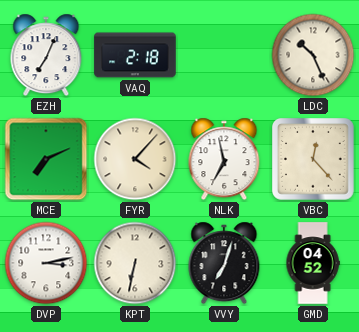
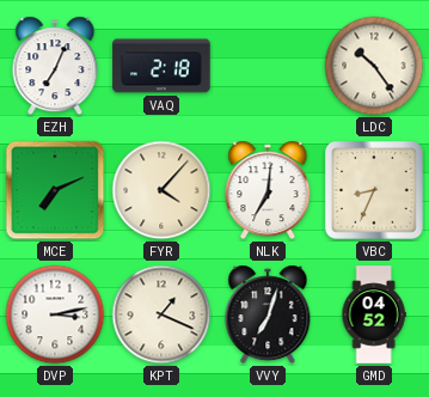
LDC: 10:26 -> 10:24
NLK: 6:58 -> 7:01
VBC: 12:23 -> 8:34
KPT: 6:32 -> 1:19
